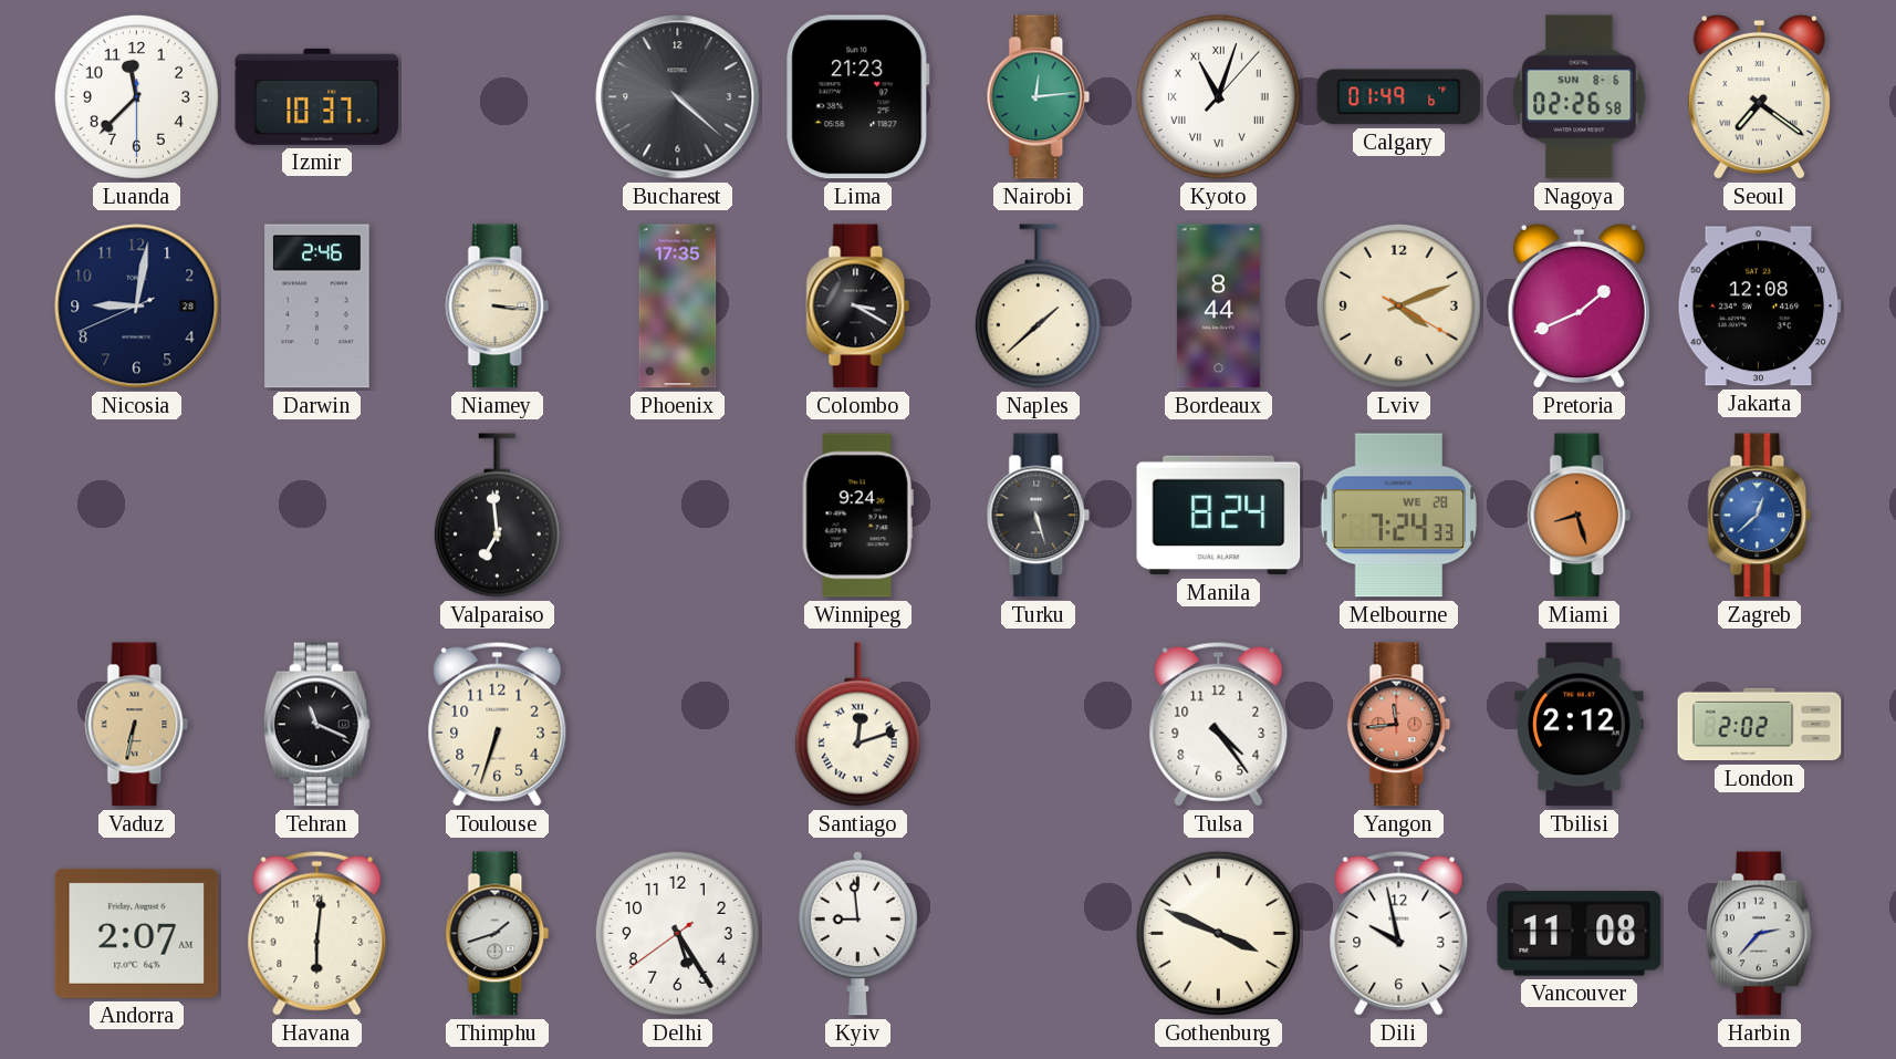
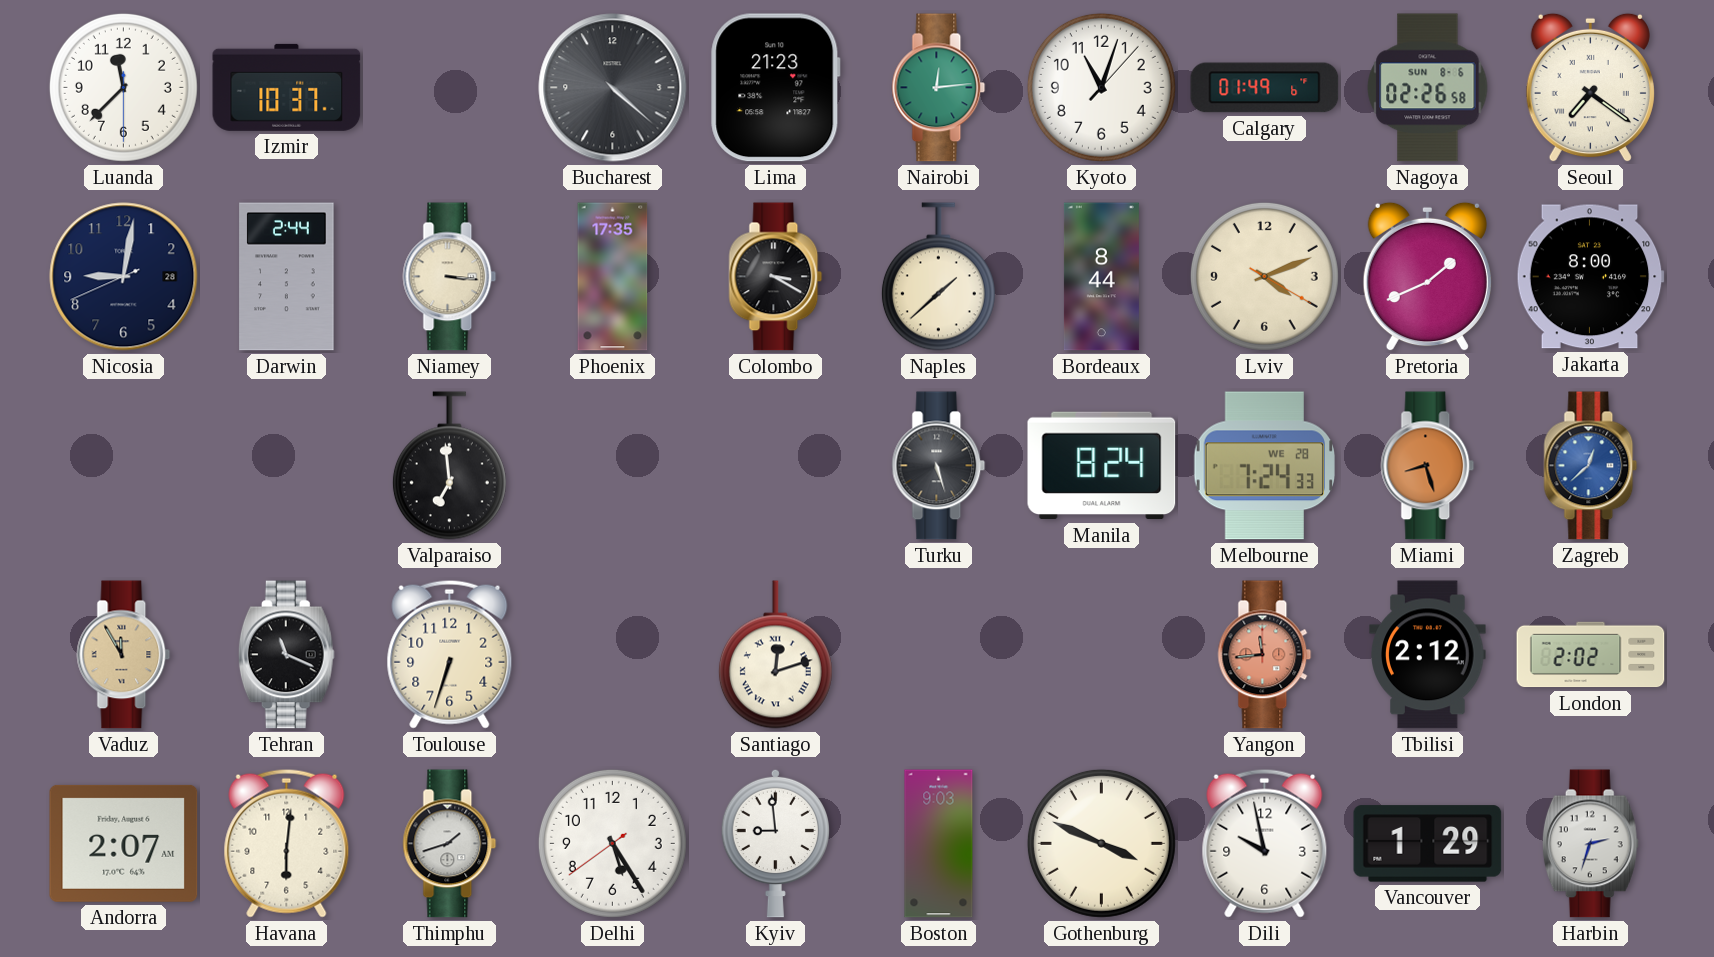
Kyoto numerals: Roman -> Arabic
Darwin: 2:46 -> 2:44
Jakarta: 12:08 -> 8:00
Winnipeg: 9:24 -> none
Vaduz: 6:32 -> 11:55
Tulsa: 4:24 -> none
Boston: none -> 9:03
Vancouver: 11:08 -> 1:29
Harbin: 2:37 -> 2:33
